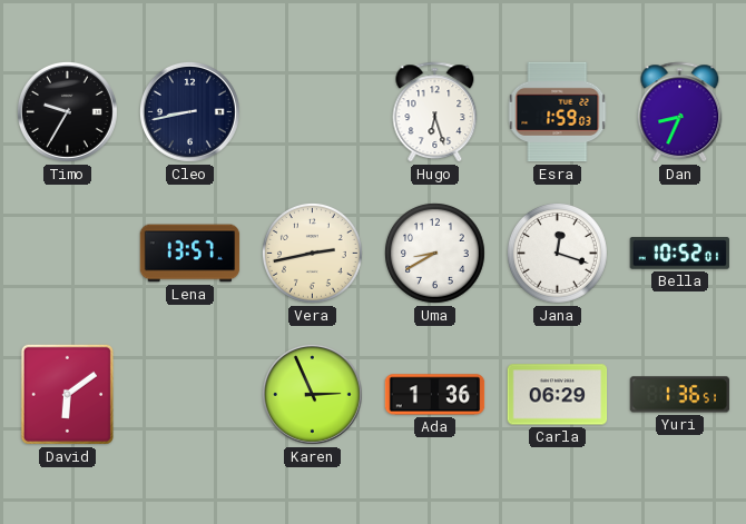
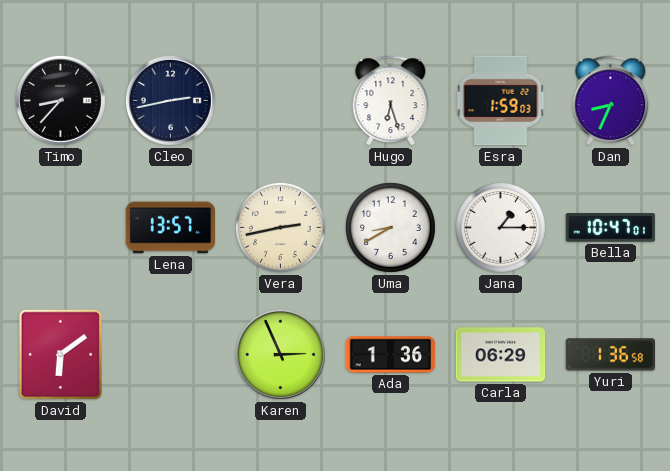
Timo: 9:35 -> 8:37
Cleo: 8:43 -> 2:43
Jana: 12:18 -> 1:15
Bella: 10:52 -> 10:47
Yuri: 1:36:51 -> 1:36:58
